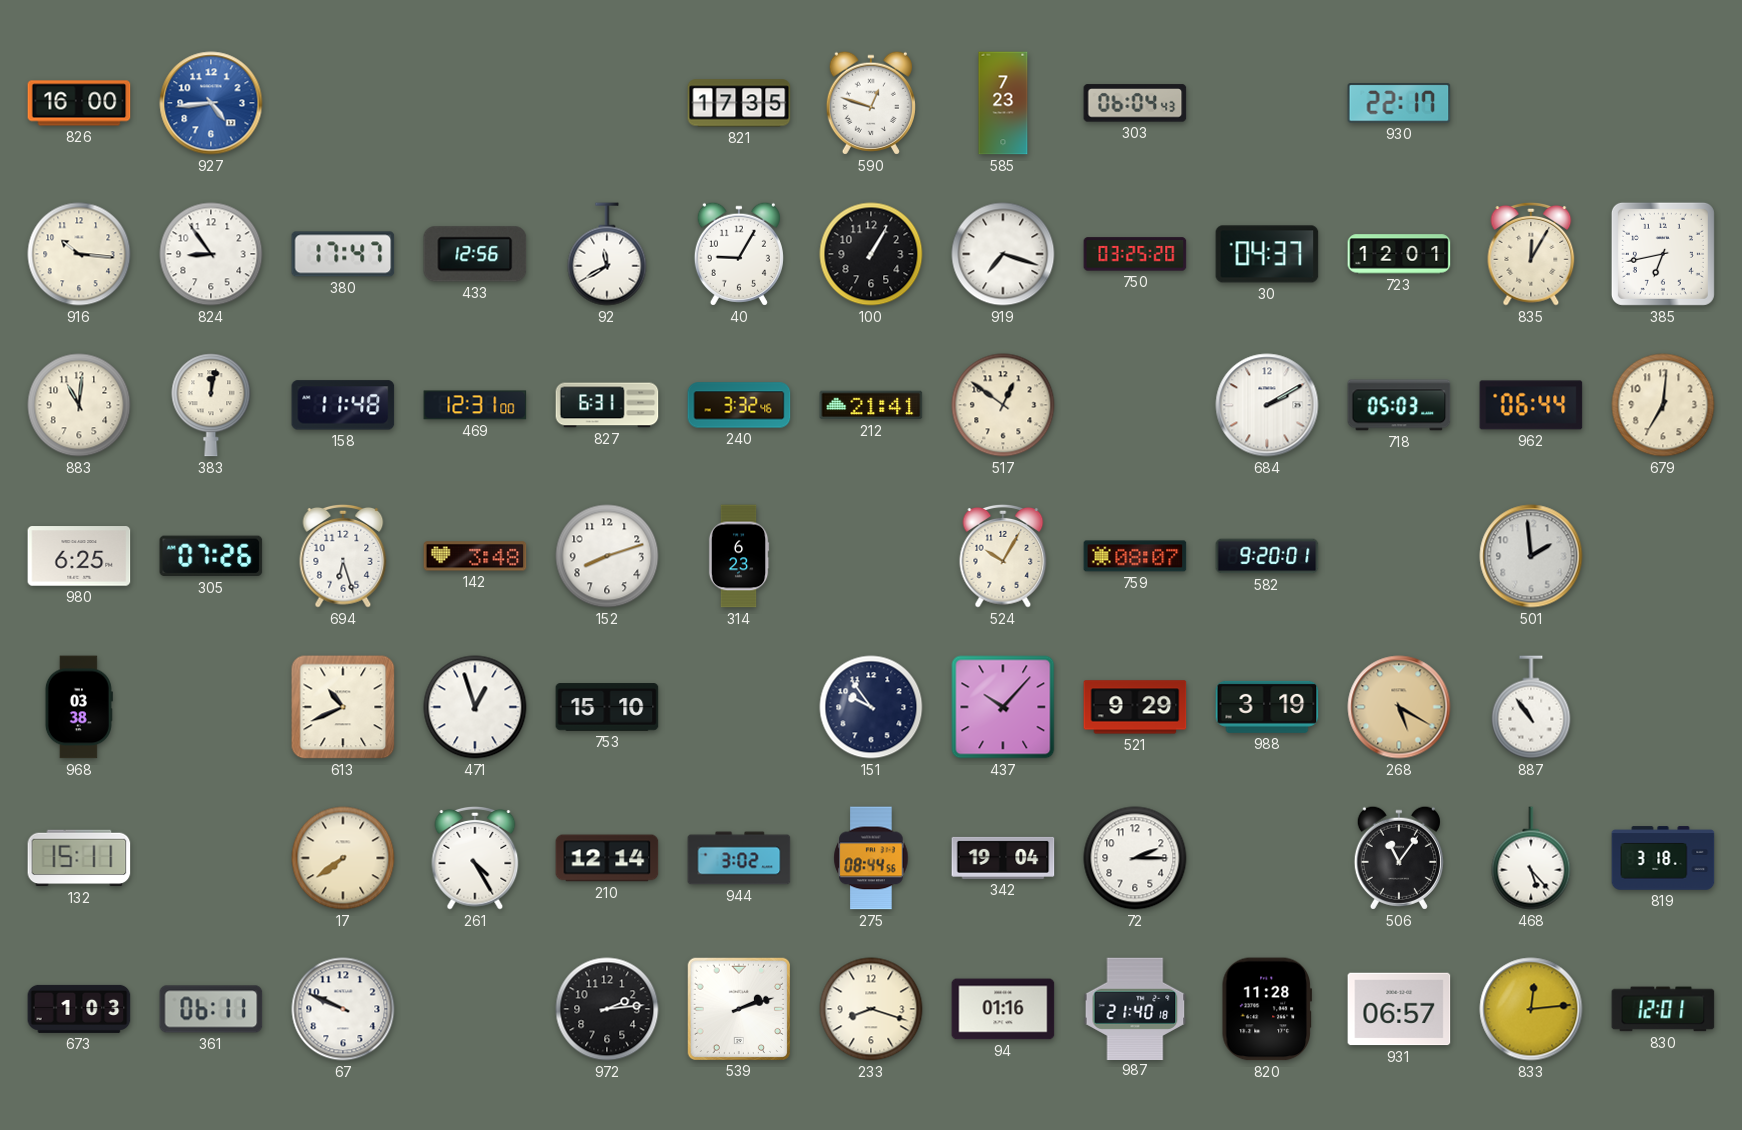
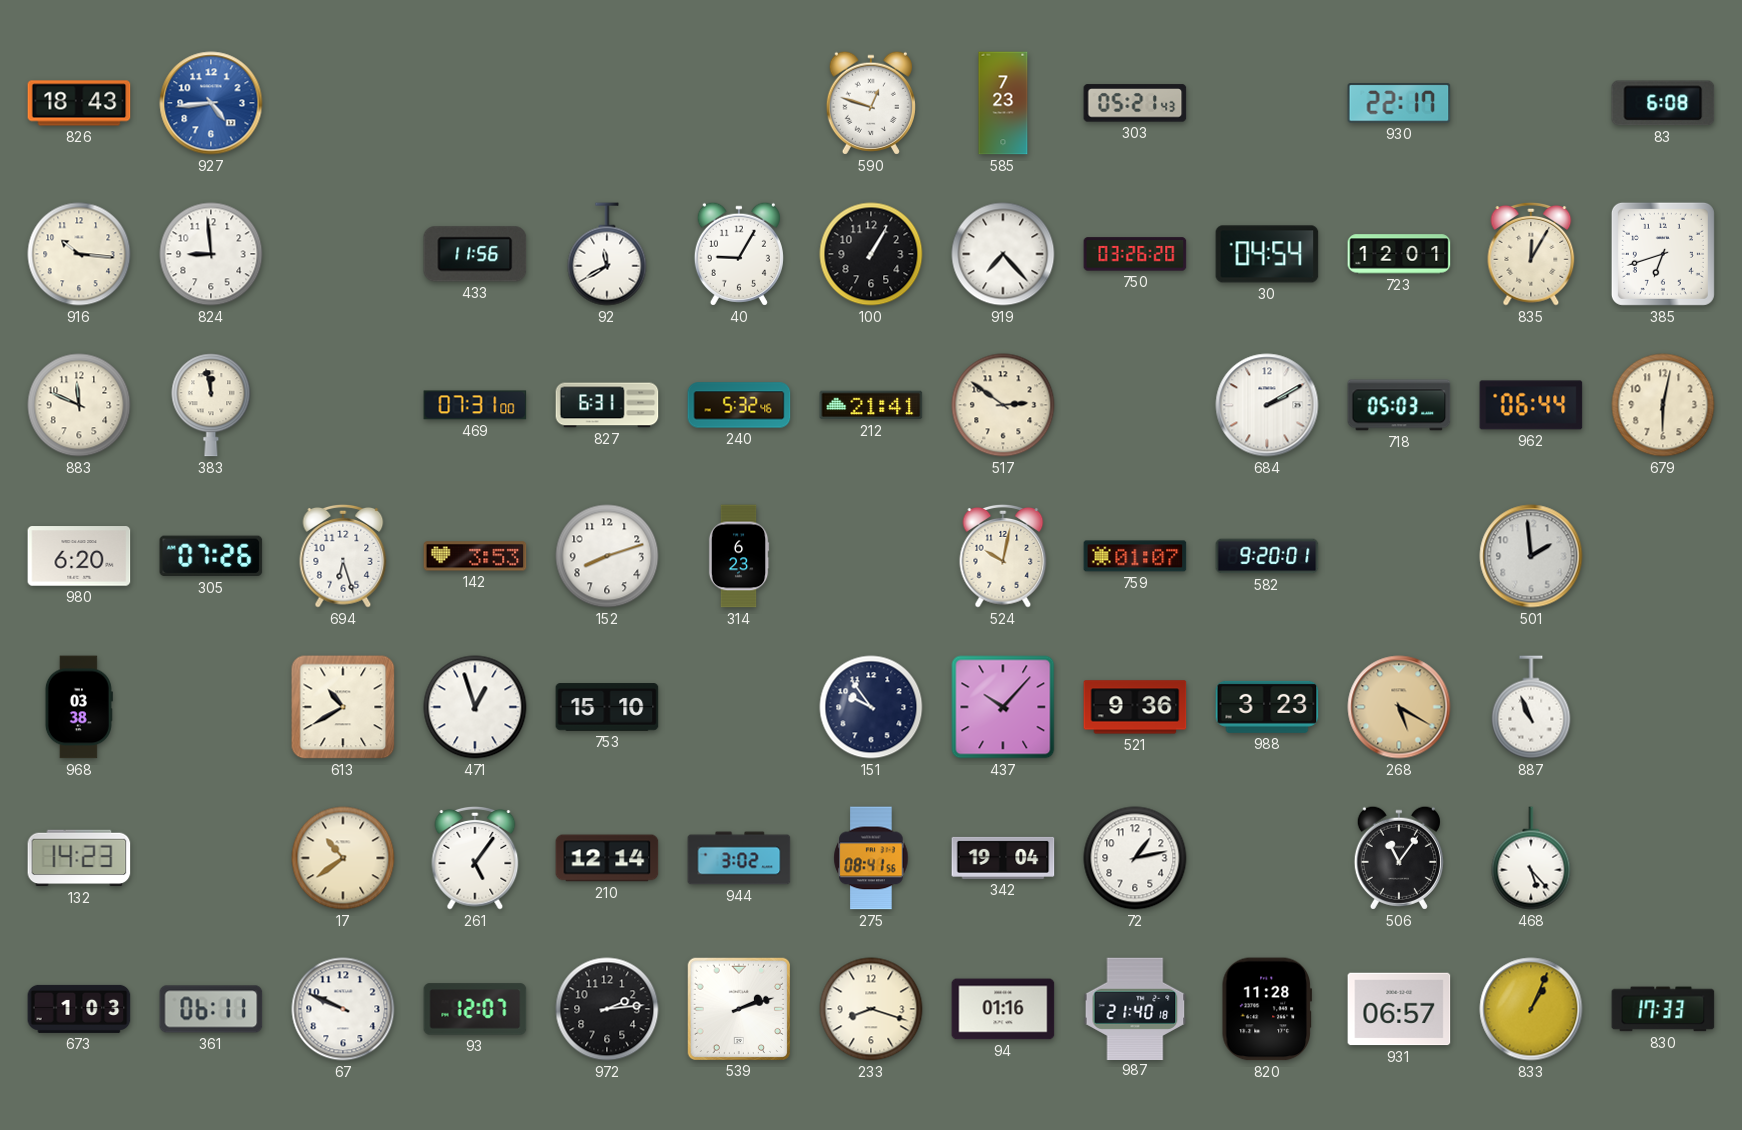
826: 16:00 -> 18:43
821: 17:35 -> none
303: 06:04 -> 05:21
83: none -> 6:08
824: 8:54 -> 8:59
380: 17:47 -> none
433: 12:56 -> 11:56
919: 7:18 -> 7:23
750: 03:25 -> 03:26
30: 04:37 -> 04:54
385: 6:43 -> 6:42
883: 11:01 -> 11:49
383: 12:02 -> 11:58
158: 11:48 -> none
469: 12:31 -> 07:31
240: 3:32 -> 5:32
517: 12:51 -> 2:51
679: 7:01 -> 6:02
980: 6:25 -> 6:20
142: 3:48 -> 3:53
524: 10:05 -> 10:02
759: 08:07 -> 01:07
613: 10:41 -> 10:40
521: 9:29 -> 9:36
988: 3:19 -> 3:23
887: 10:54 -> 10:56
132: 15:11 -> 14:23
17: 7:39 -> 10:39
261: 4:25 -> 5:06
275: 08:44 -> 08:41
72: 2:15 -> 1:13
819: 3:18 -> none
93: none -> 12:07
833: 12:14 -> 1:04
830: 12:01 -> 17:33
